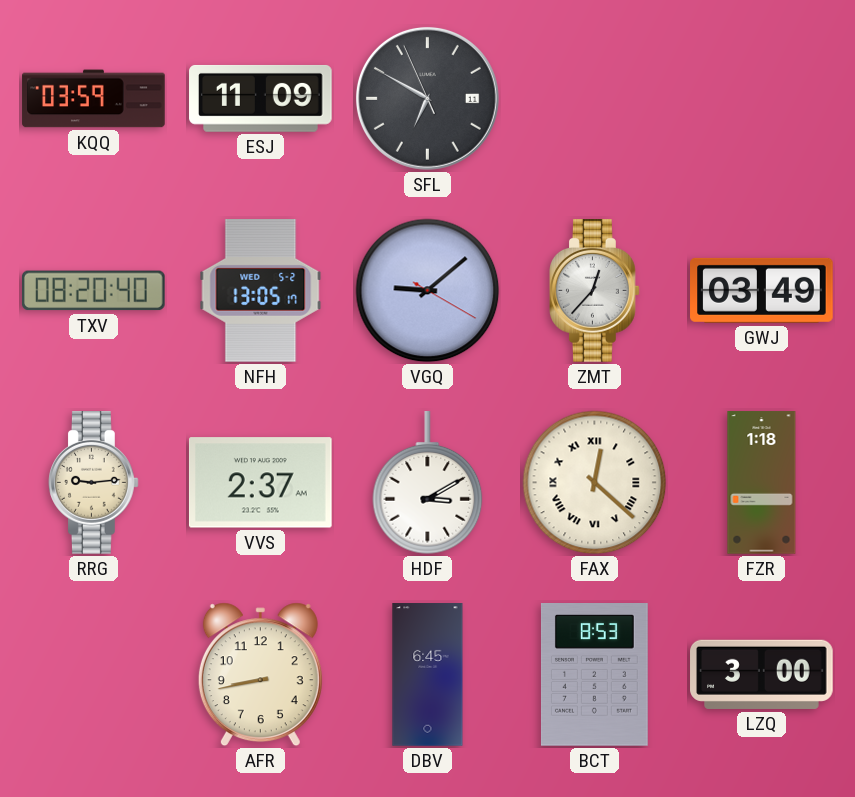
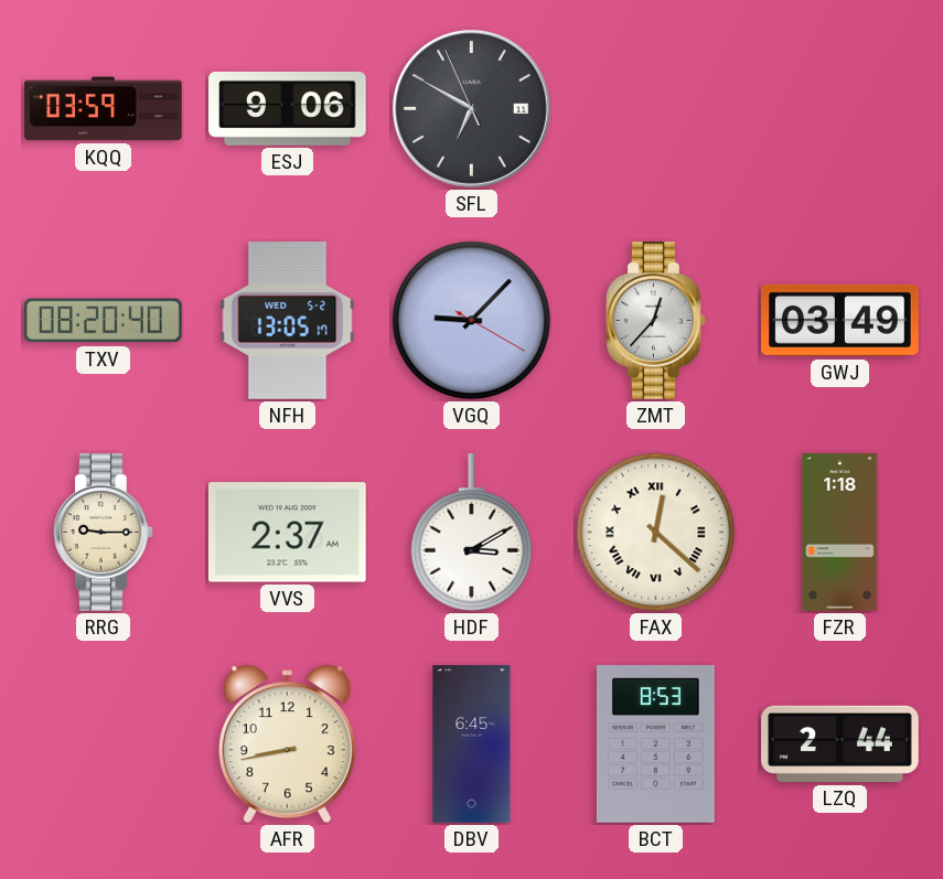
ESJ: 11:09 -> 9:06
VGQ: 9:08 -> 9:07
RRG: 9:14 -> 9:15
LZQ: 3:00 -> 2:44
